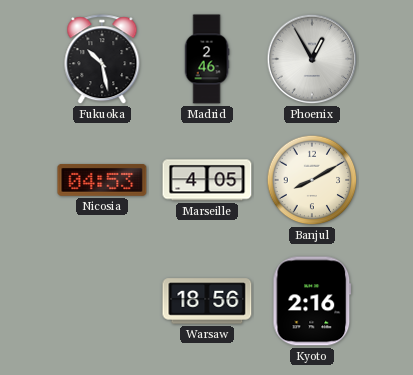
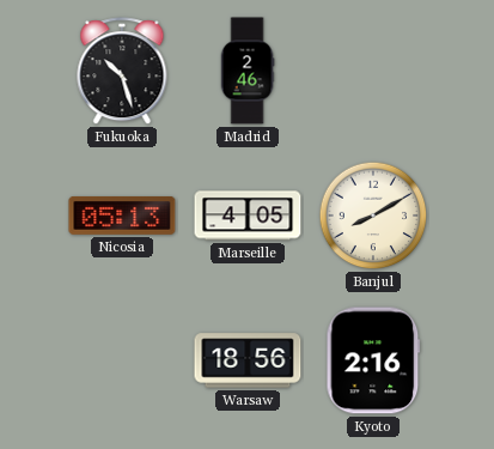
Fukuoka: 10:28 -> 10:27
Phoenix: 12:55 -> none
Nicosia: 04:53 -> 05:13
